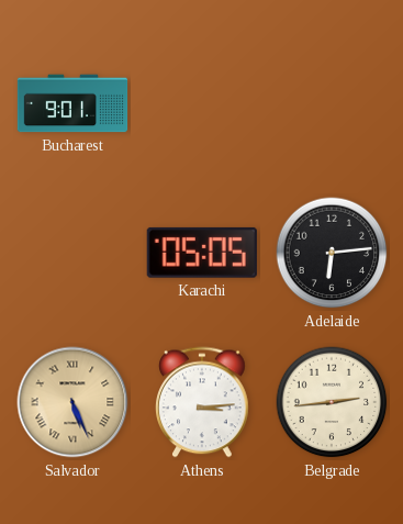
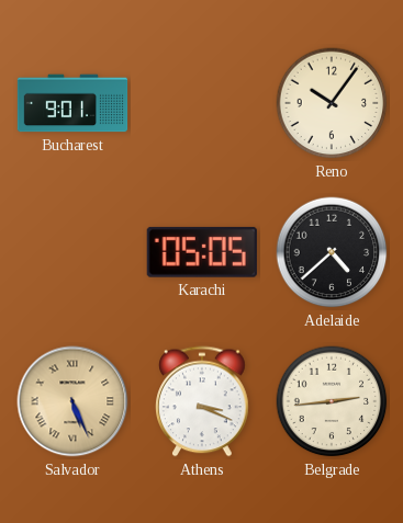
Reno: none -> 10:06
Adelaide: 6:14 -> 4:38
Athens: 3:14 -> 3:19
